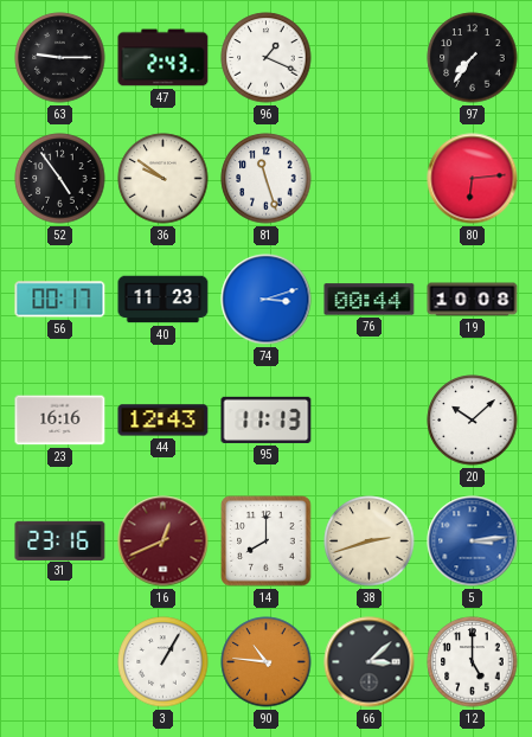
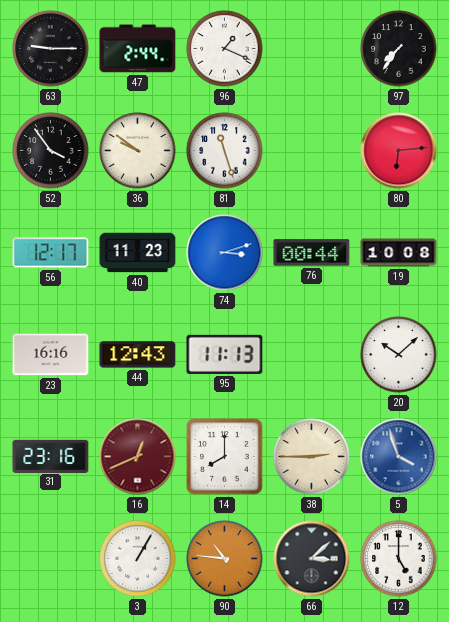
47: 2:43 -> 2:44
52: 4:54 -> 3:54
56: 00:17 -> 12:17
38: 2:42 -> 2:45
5: 3:14 -> 3:57
